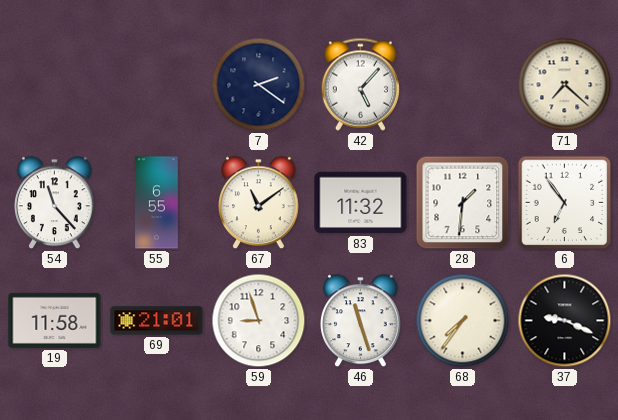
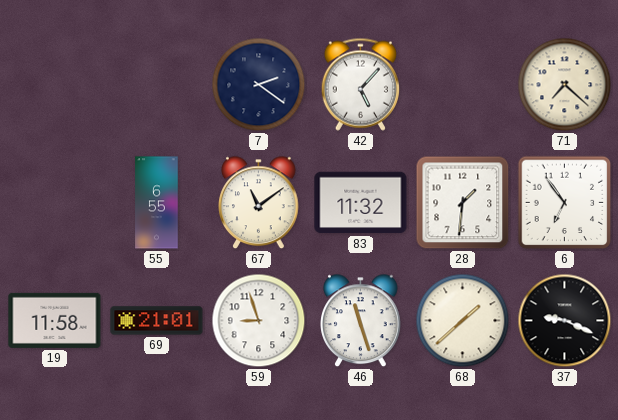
54: 11:23 -> none
68: 7:36 -> 1:38
